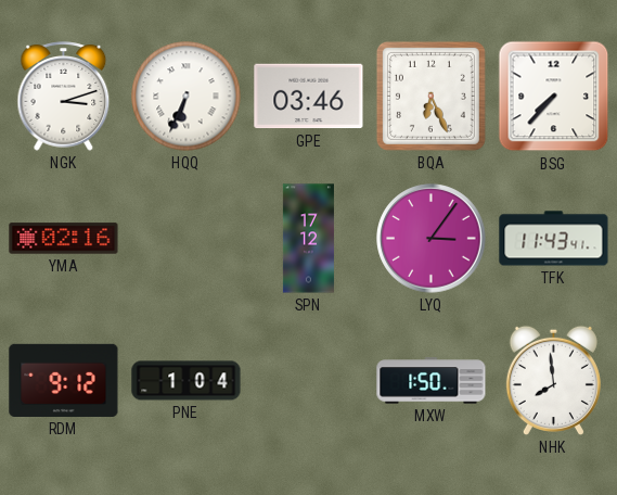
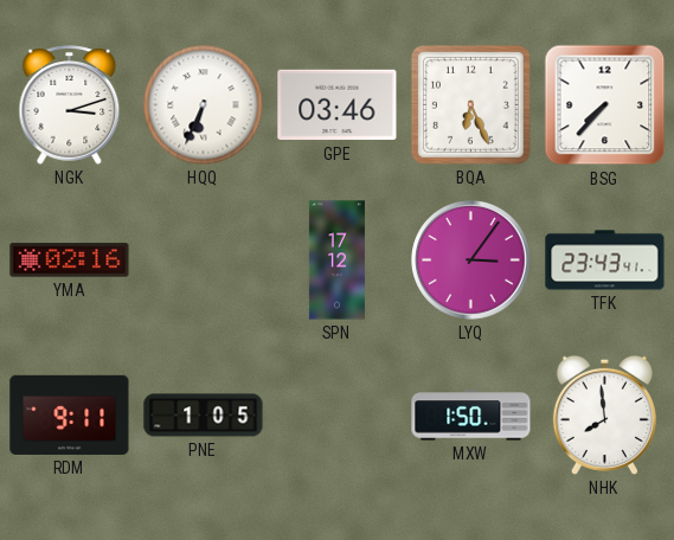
TFK: 11:43 -> 23:43
RDM: 9:12 -> 9:11
PNE: 1:04 -> 1:05
